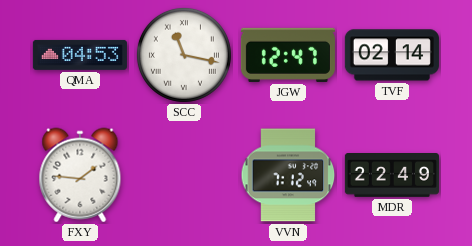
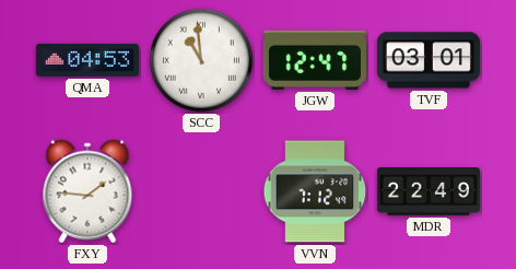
SCC: 11:17 -> 10:59
TVF: 02:14 -> 03:01
